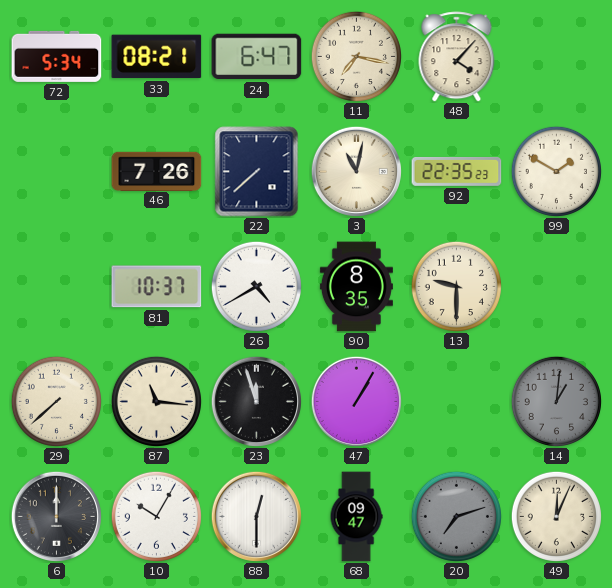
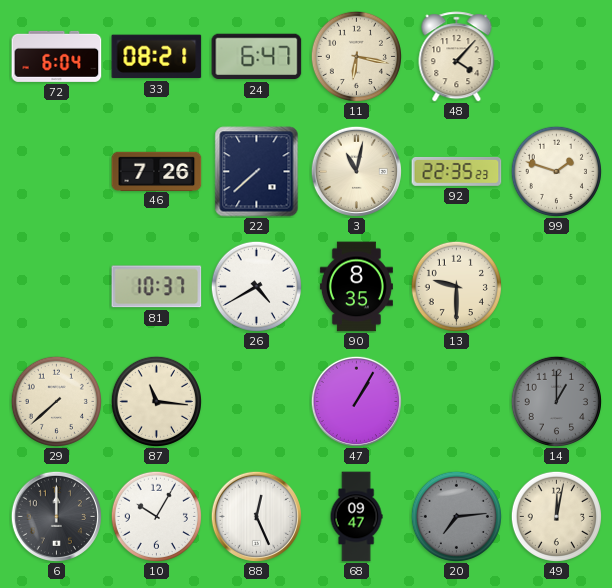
72: 5:34 -> 6:04
11: 7:17 -> 6:17
99: 1:50 -> 1:48
23: 11:57 -> none
14: 1:01 -> 1:00
88: 12:30 -> 12:26
20: 7:12 -> 7:14
49: 12:04 -> 12:02
